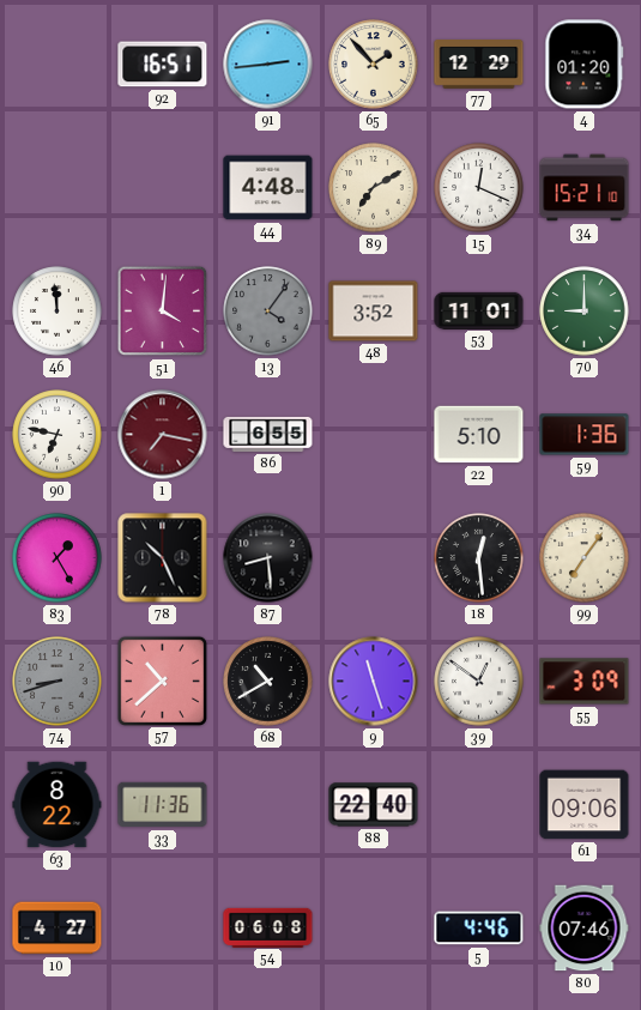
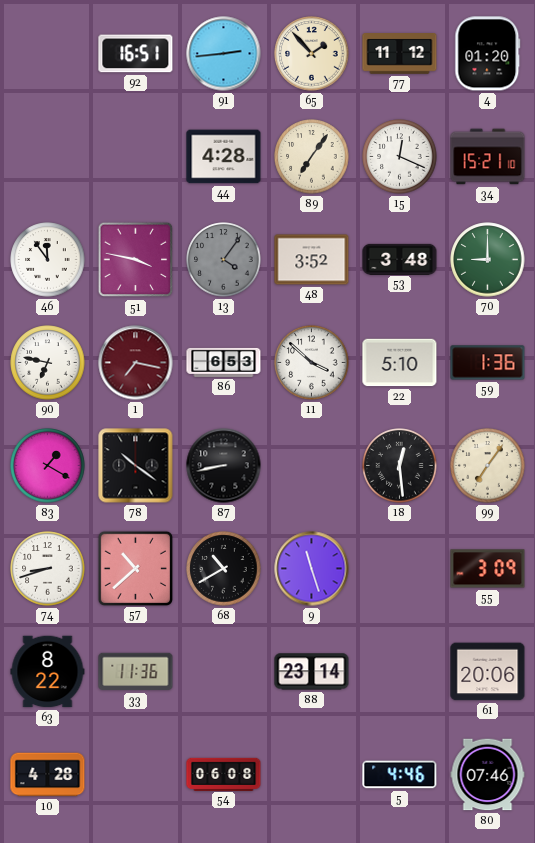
77: 12:29 -> 11:12
44: 4:48 -> 4:28
89: 7:10 -> 7:06
46: 11:59 -> 11:54
51: 4:01 -> 3:47
53: 11:01 -> 3:48
86: 6:55 -> 6:53
11: none -> 3:52
83: 1:25 -> 1:20
78: 10:26 -> 10:21
87: 8:29 -> 8:43
74 dial: grey -> white
39: 12:51 -> none
88: 22:40 -> 23:14
61: 09:06 -> 20:06
10: 4:27 -> 4:28
